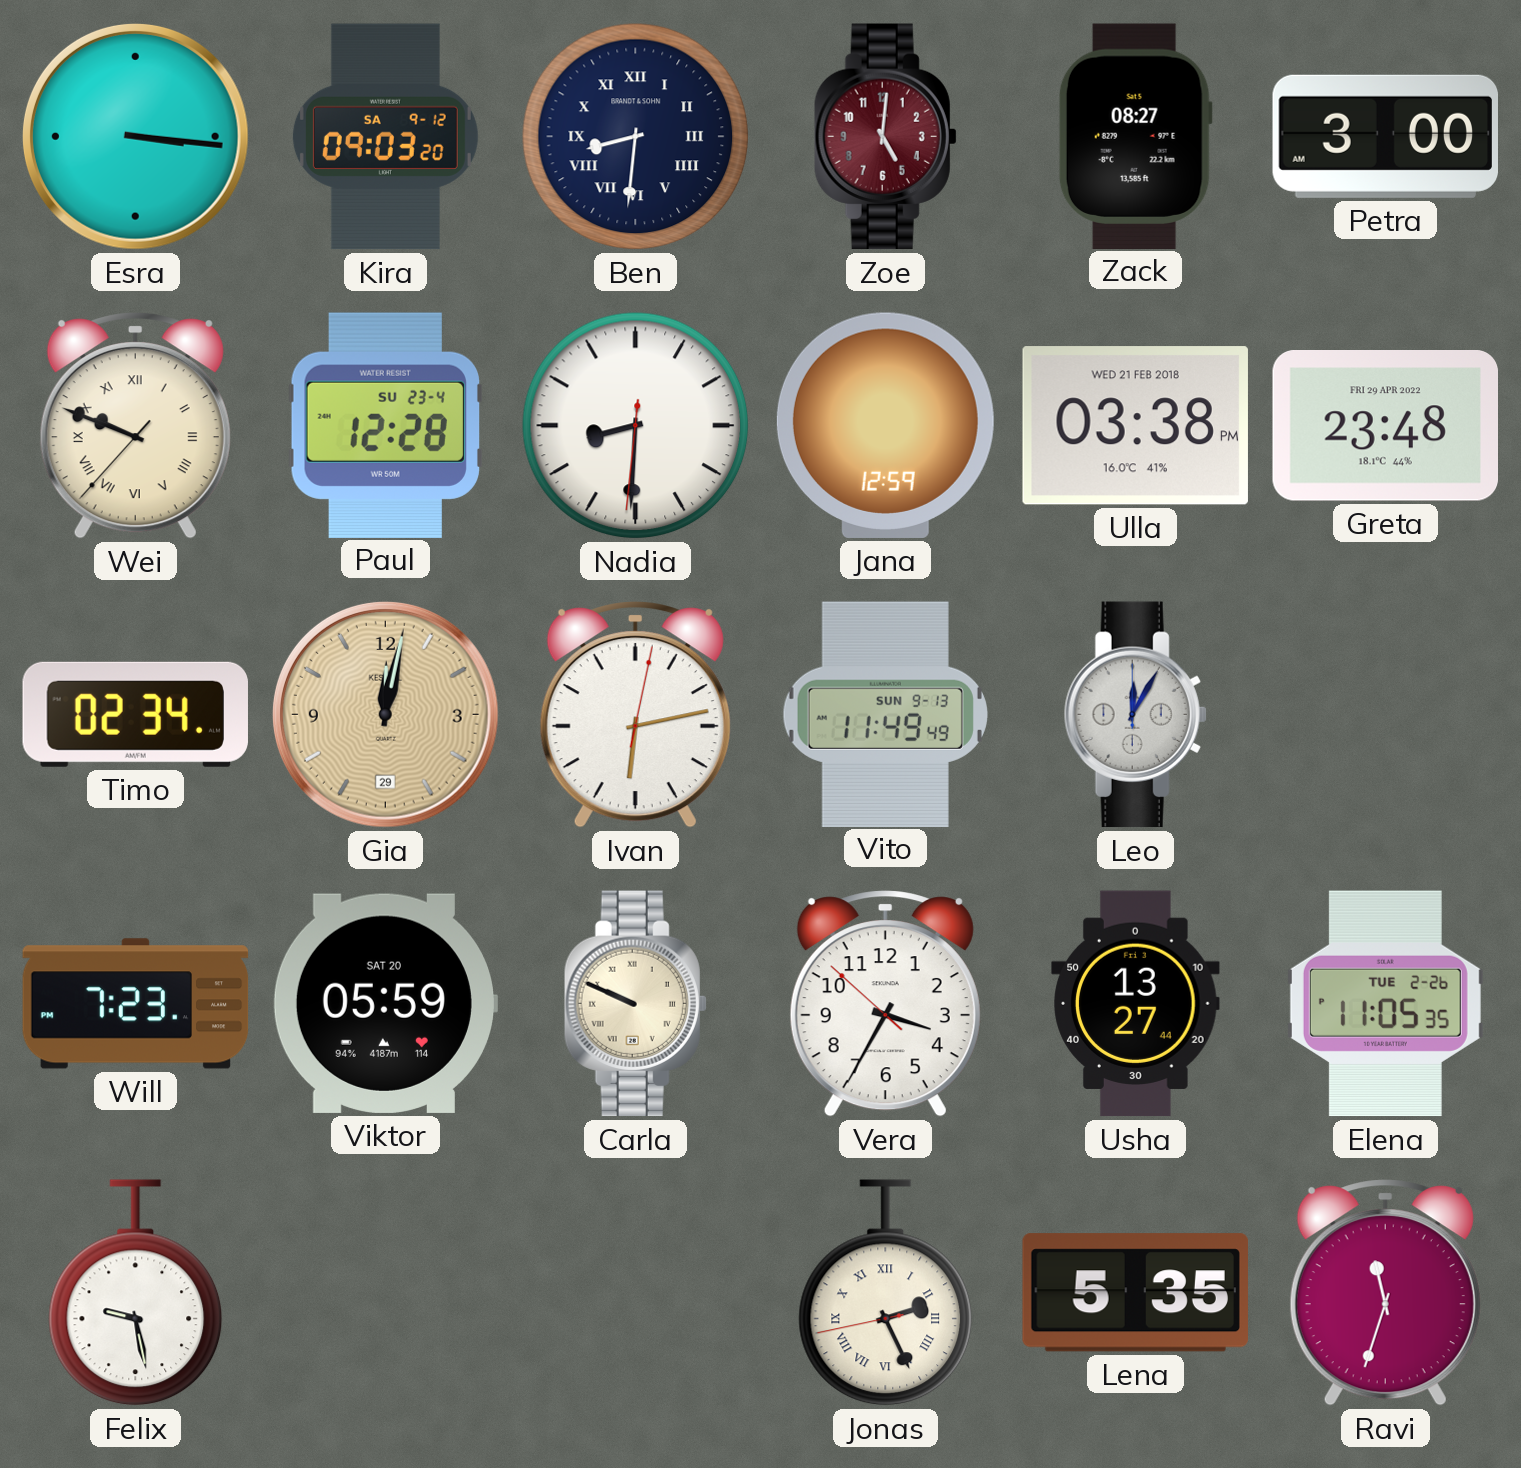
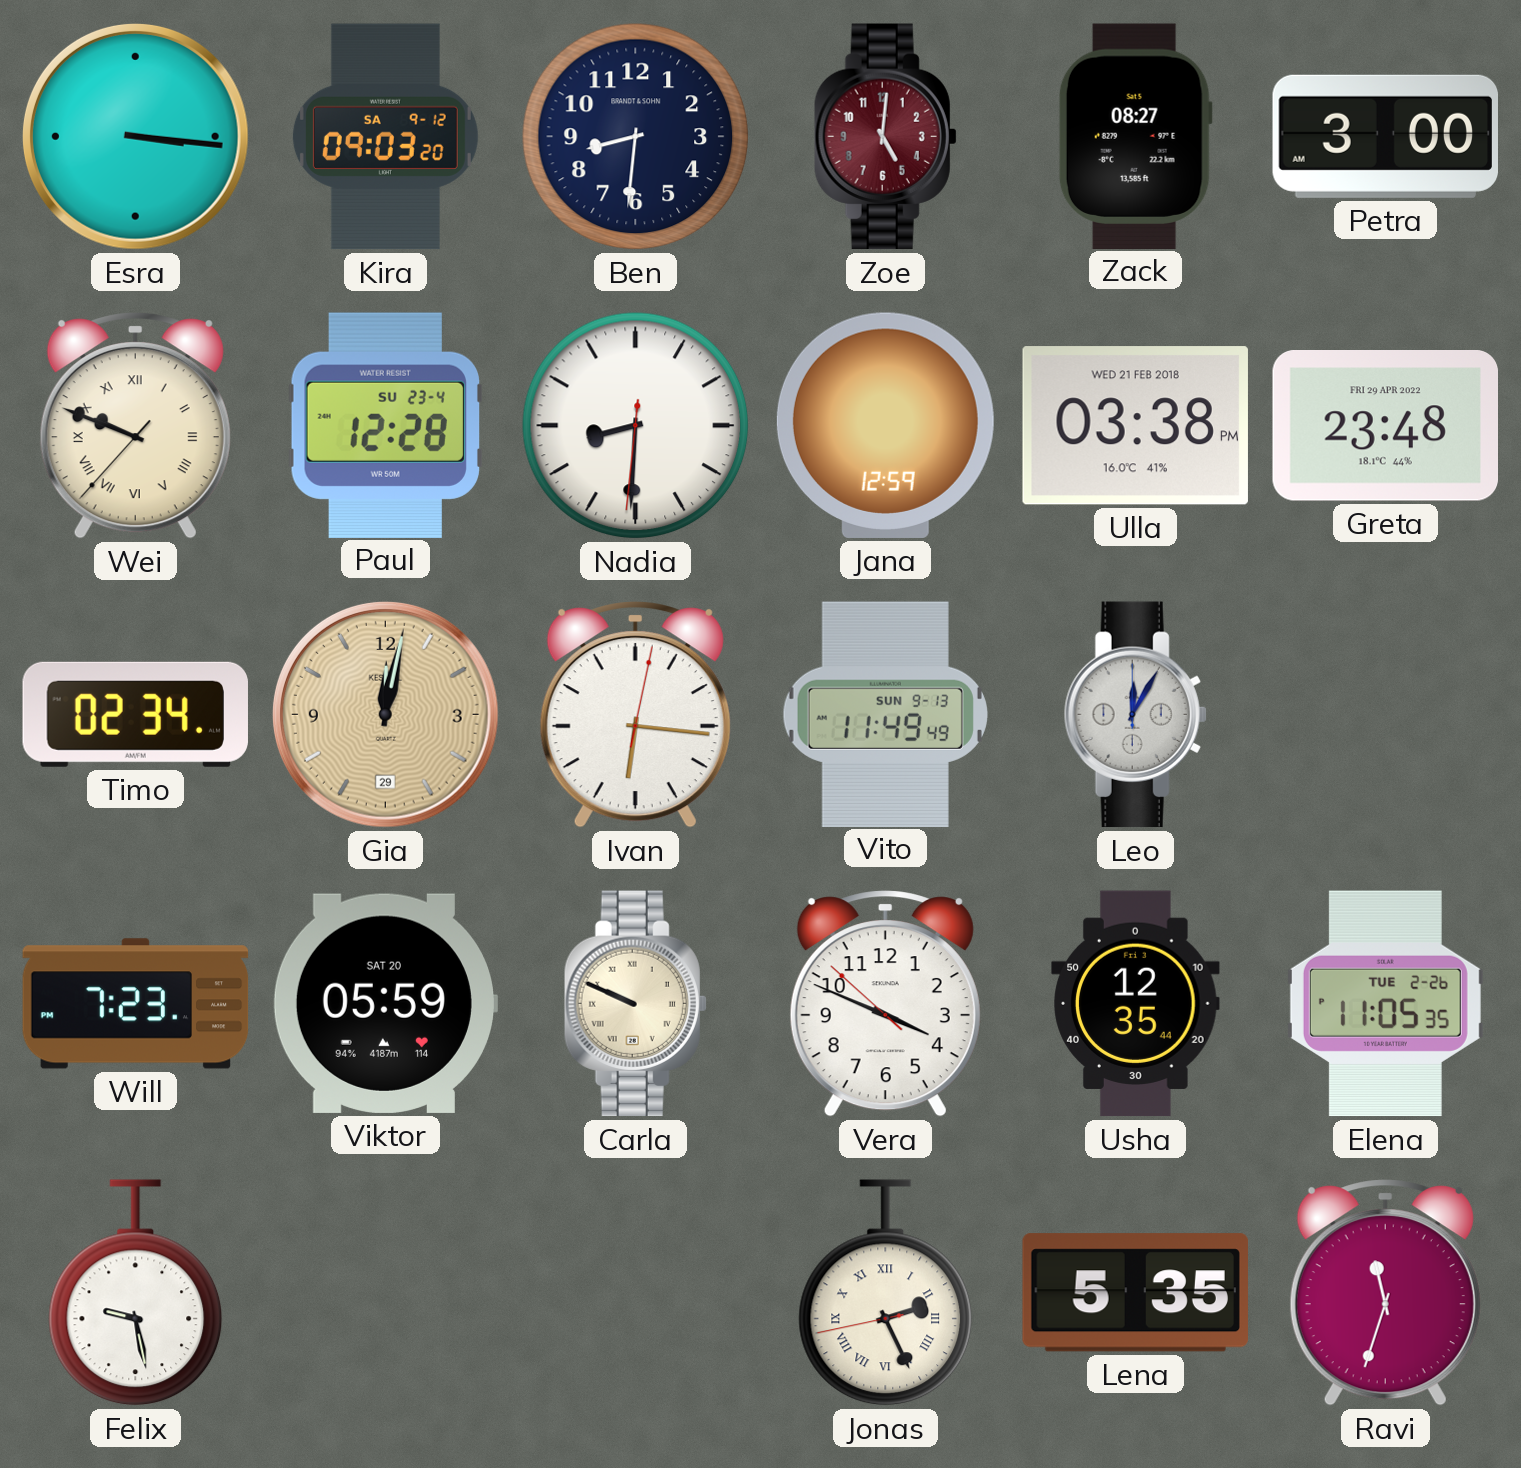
Ben numerals: Roman -> Arabic
Ivan: 6:13 -> 6:16
Vera: 3:34 -> 3:48
Usha: 13:27 -> 12:35
